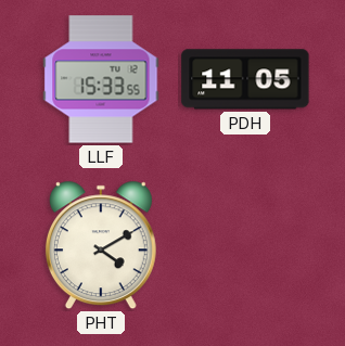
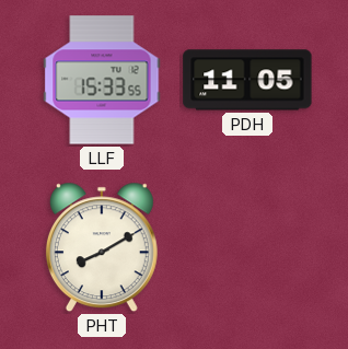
PHT: 4:10 -> 8:10
